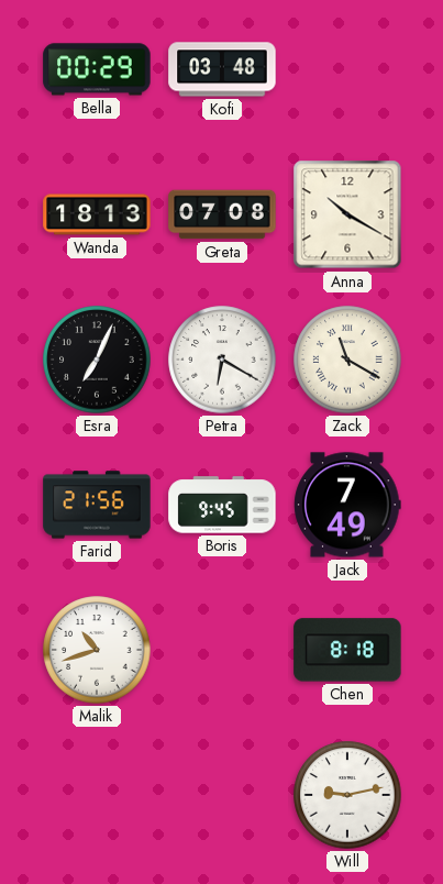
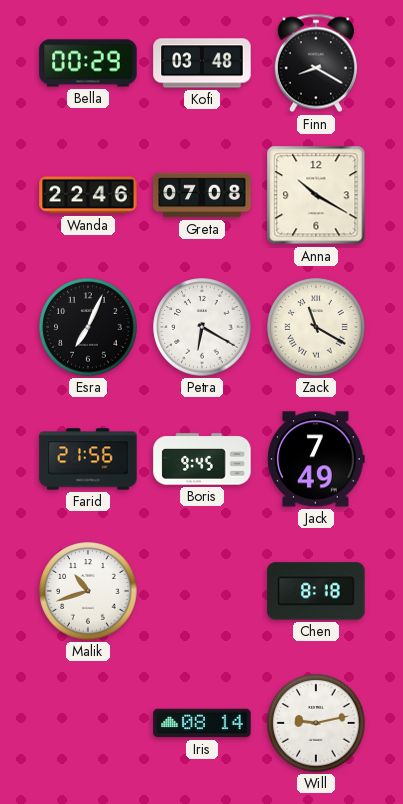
Finn: none -> 8:20
Wanda: 18:13 -> 22:46
Iris: none -> 08:14
